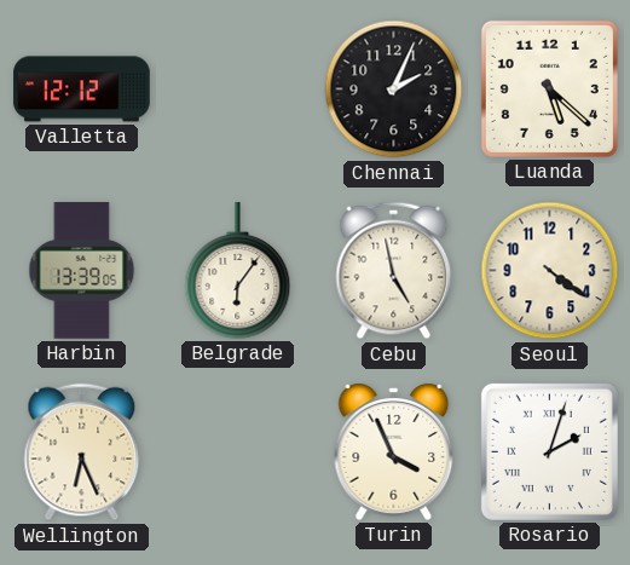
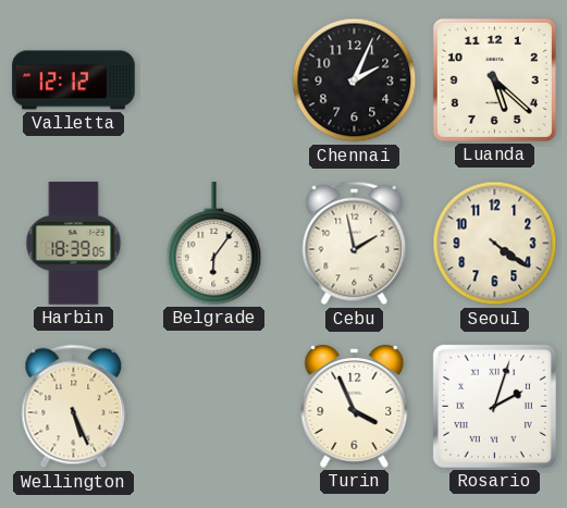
Harbin: 13:39 -> 18:39
Cebu: 4:58 -> 1:58
Wellington: 6:26 -> 5:26
